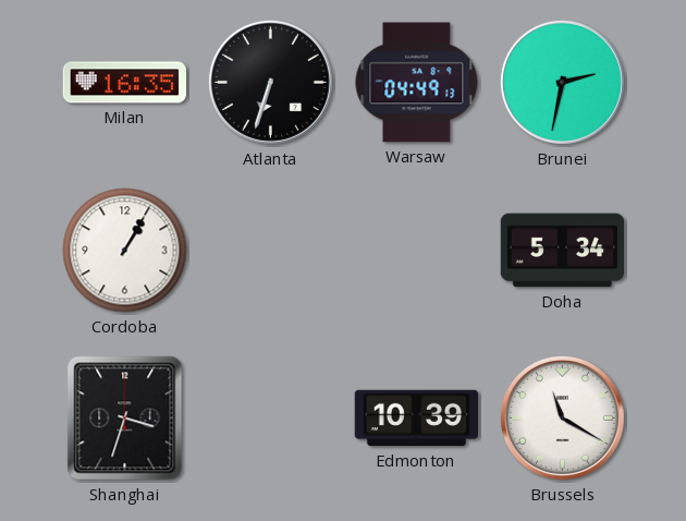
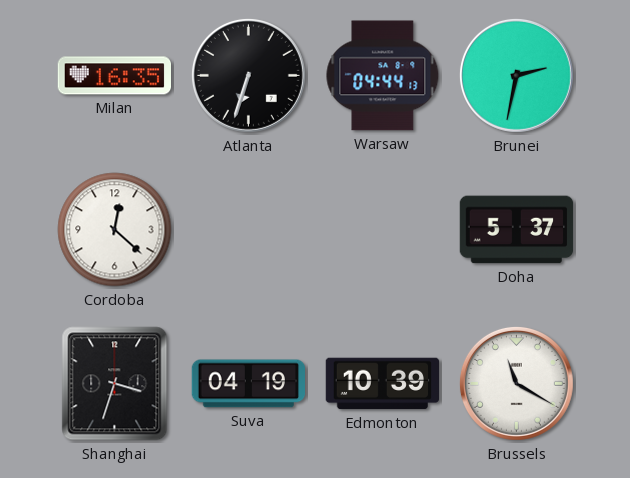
Warsaw: 04:49 -> 04:44
Cordoba: 1:05 -> 12:22
Doha: 5:34 -> 5:37
Suva: none -> 04:19
